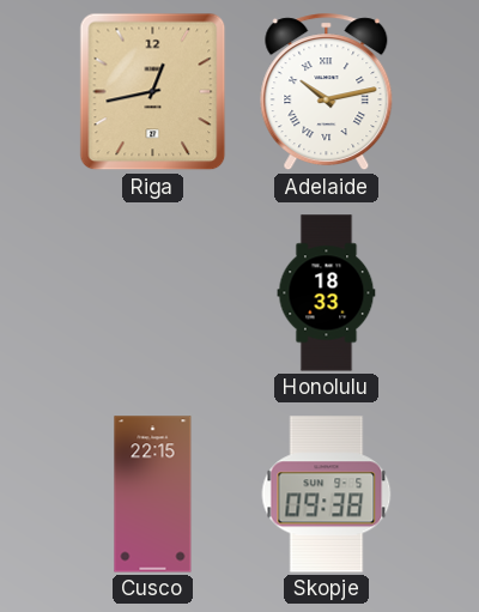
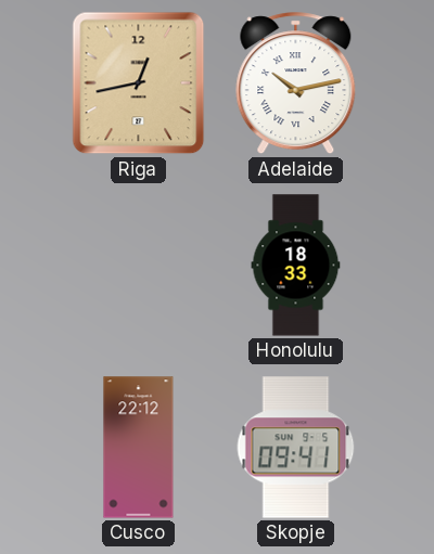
Cusco: 22:15 -> 22:12
Skopje: 09:38 -> 09:41
